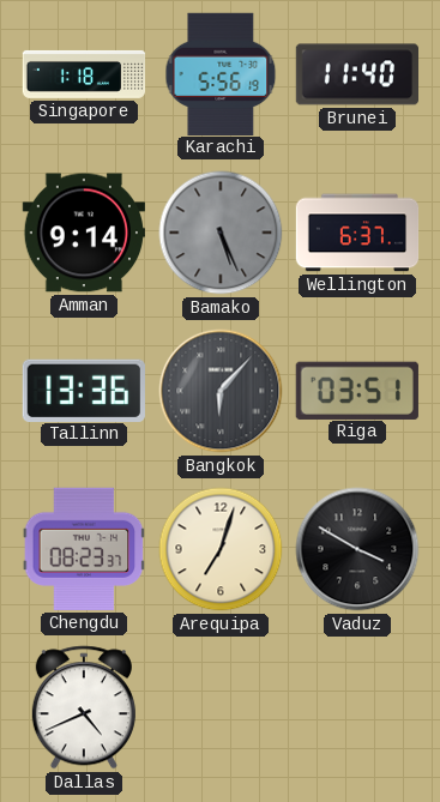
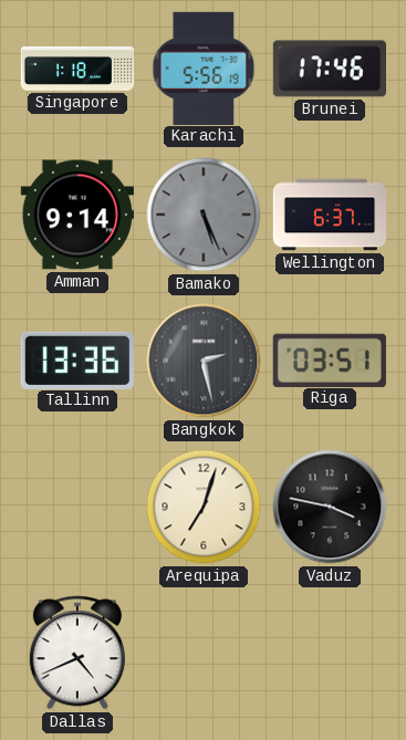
Brunei: 11:40 -> 17:46
Bangkok: 6:07 -> 2:28
Chengdu: 08:23 -> none
Vaduz: 3:50 -> 3:47
